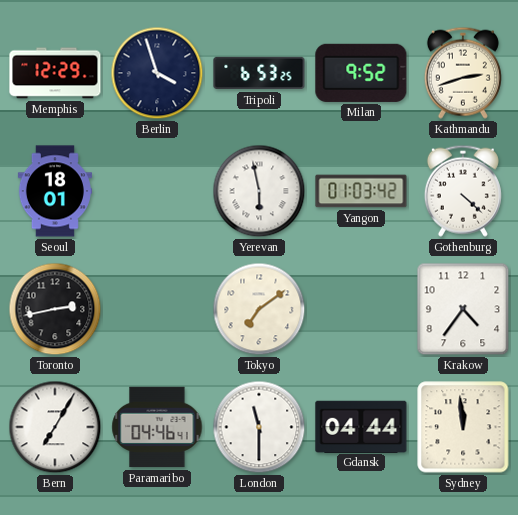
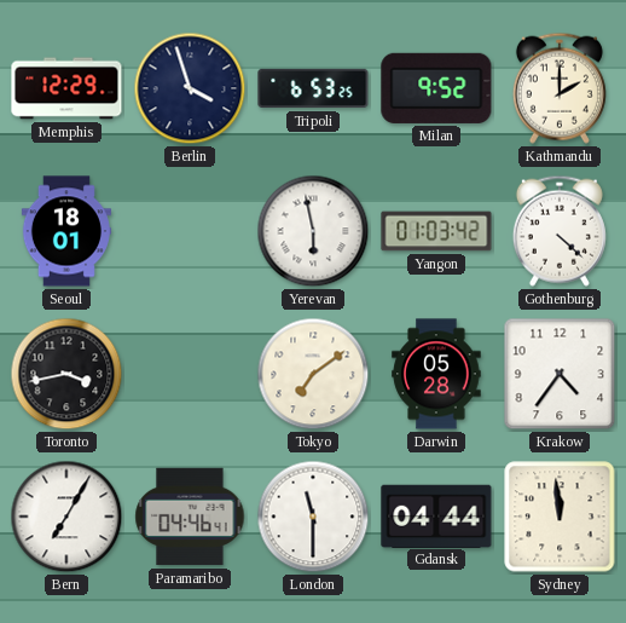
Kathmandu: 2:42 -> 2:00
Toronto: 2:43 -> 3:43
Darwin: none -> 05:28
